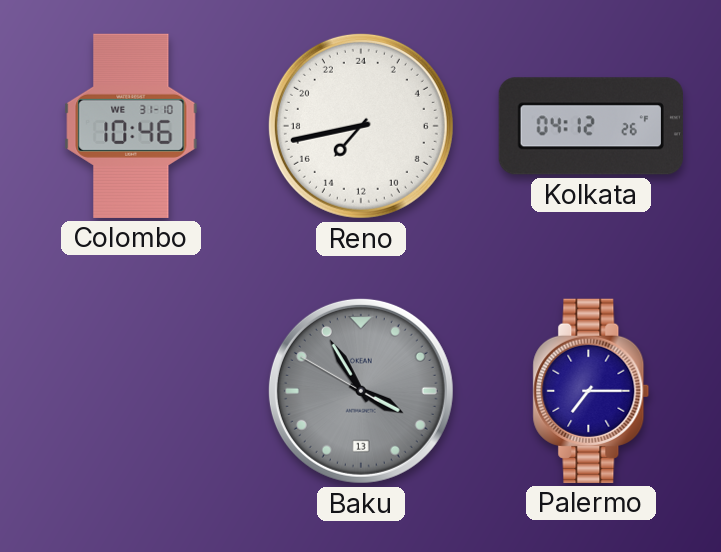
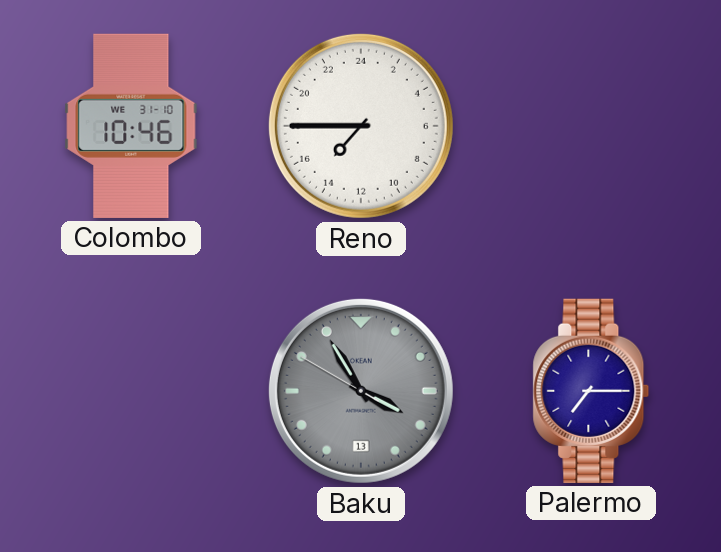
Reno: 14:43 -> 14:45
Kolkata: 04:12 -> none
